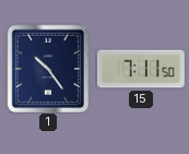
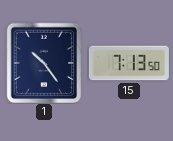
15: 7:11 -> 7:13
